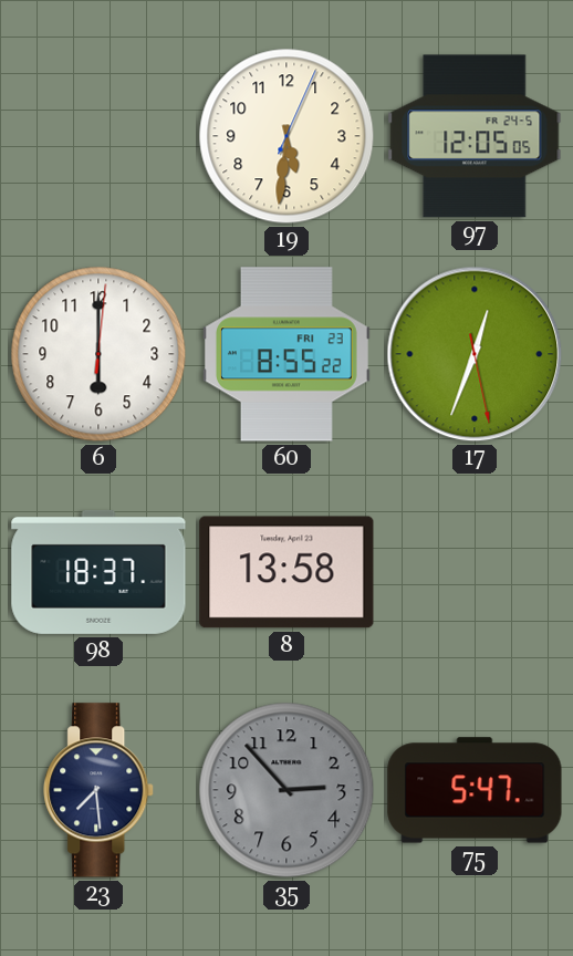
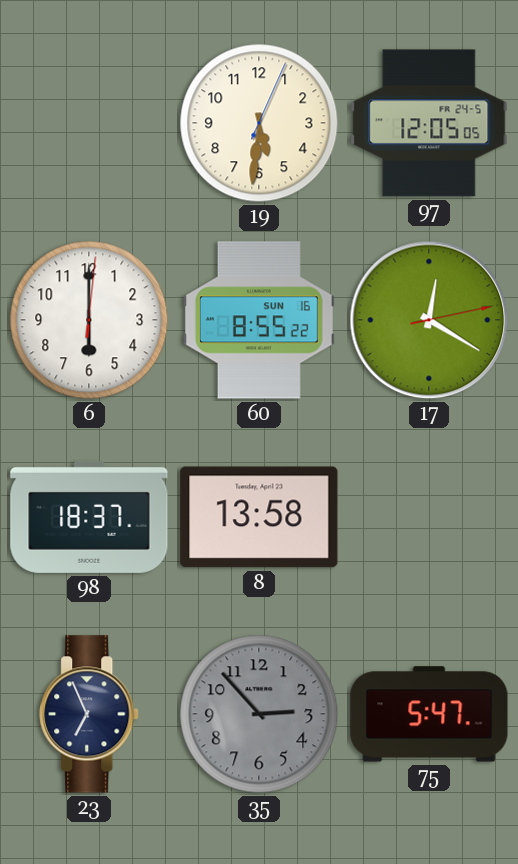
60 date: FRI 23 -> SUN 16
17: 12:33 -> 12:20
23: 7:29 -> 6:56
